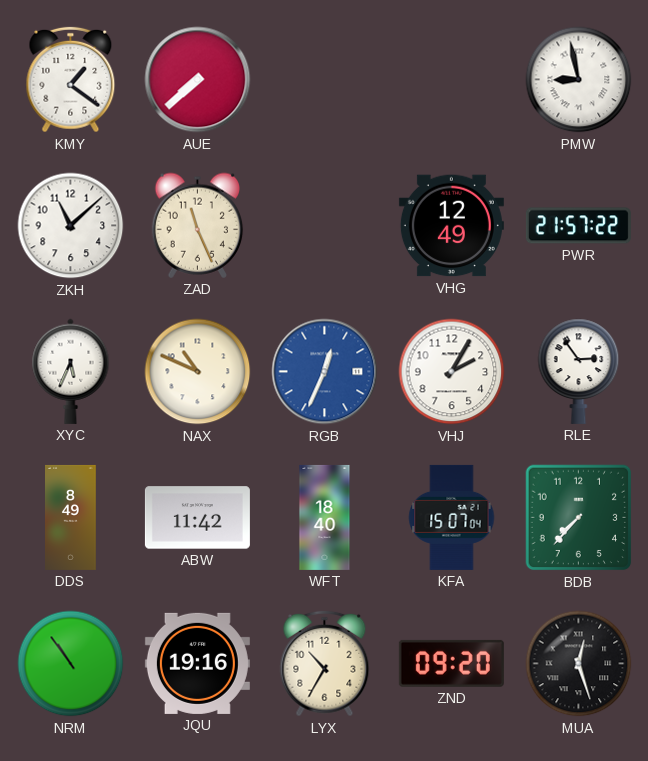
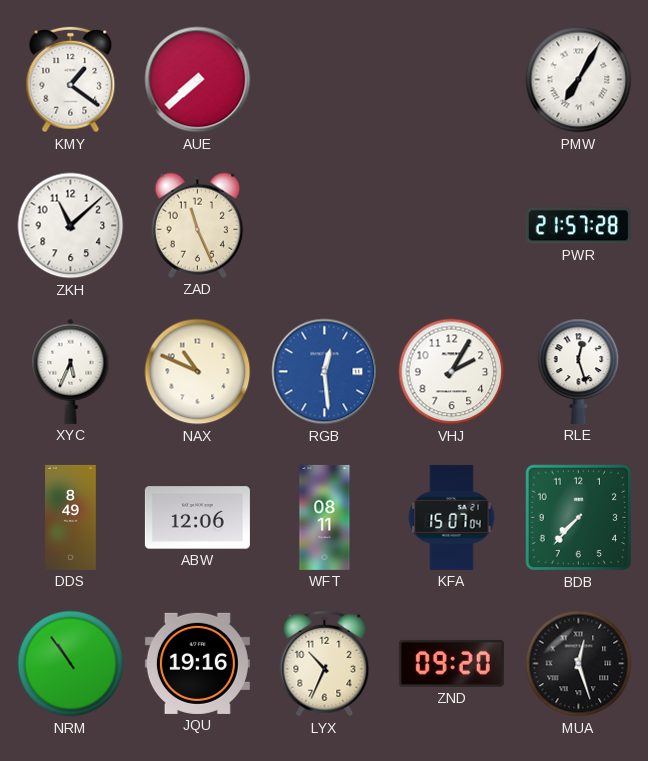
PMW: 8:58 -> 7:05
VHG: 12:49 -> none
PWR: 21:57:22 -> 21:57:28
RGB: 12:34 -> 12:29
RLE: 2:54 -> 12:27
ABW: 11:42 -> 12:06
WFT: 18:40 -> 08:11
LYX: 10:35 -> 10:34
